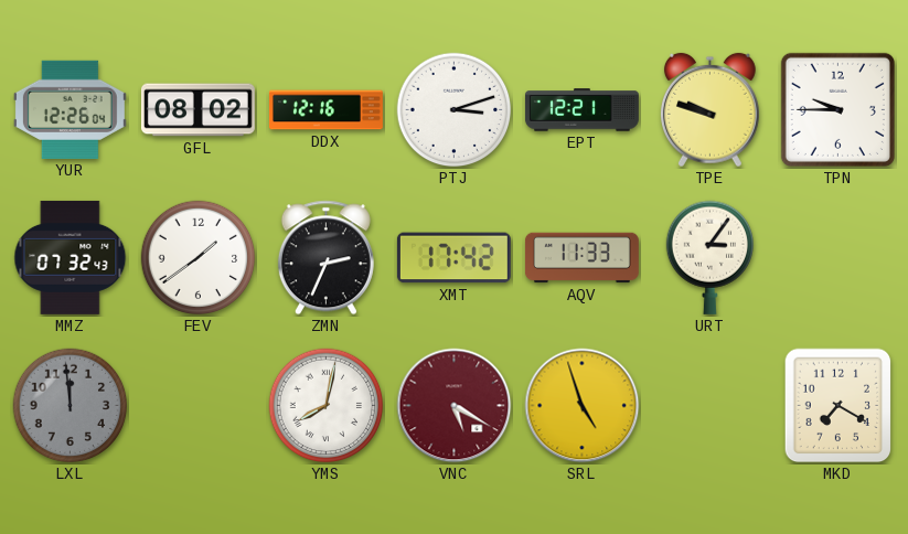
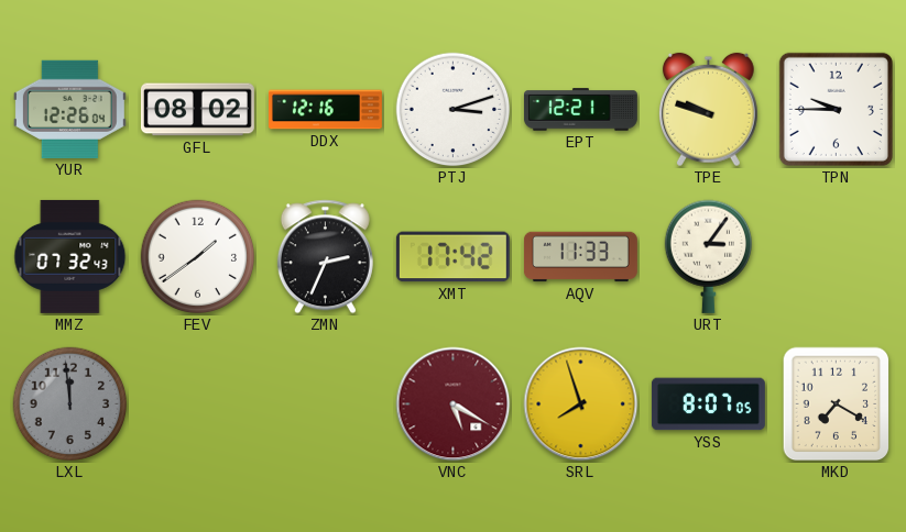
YMS: 8:02 -> none
SRL: 4:57 -> 7:57
YSS: none -> 8:07
